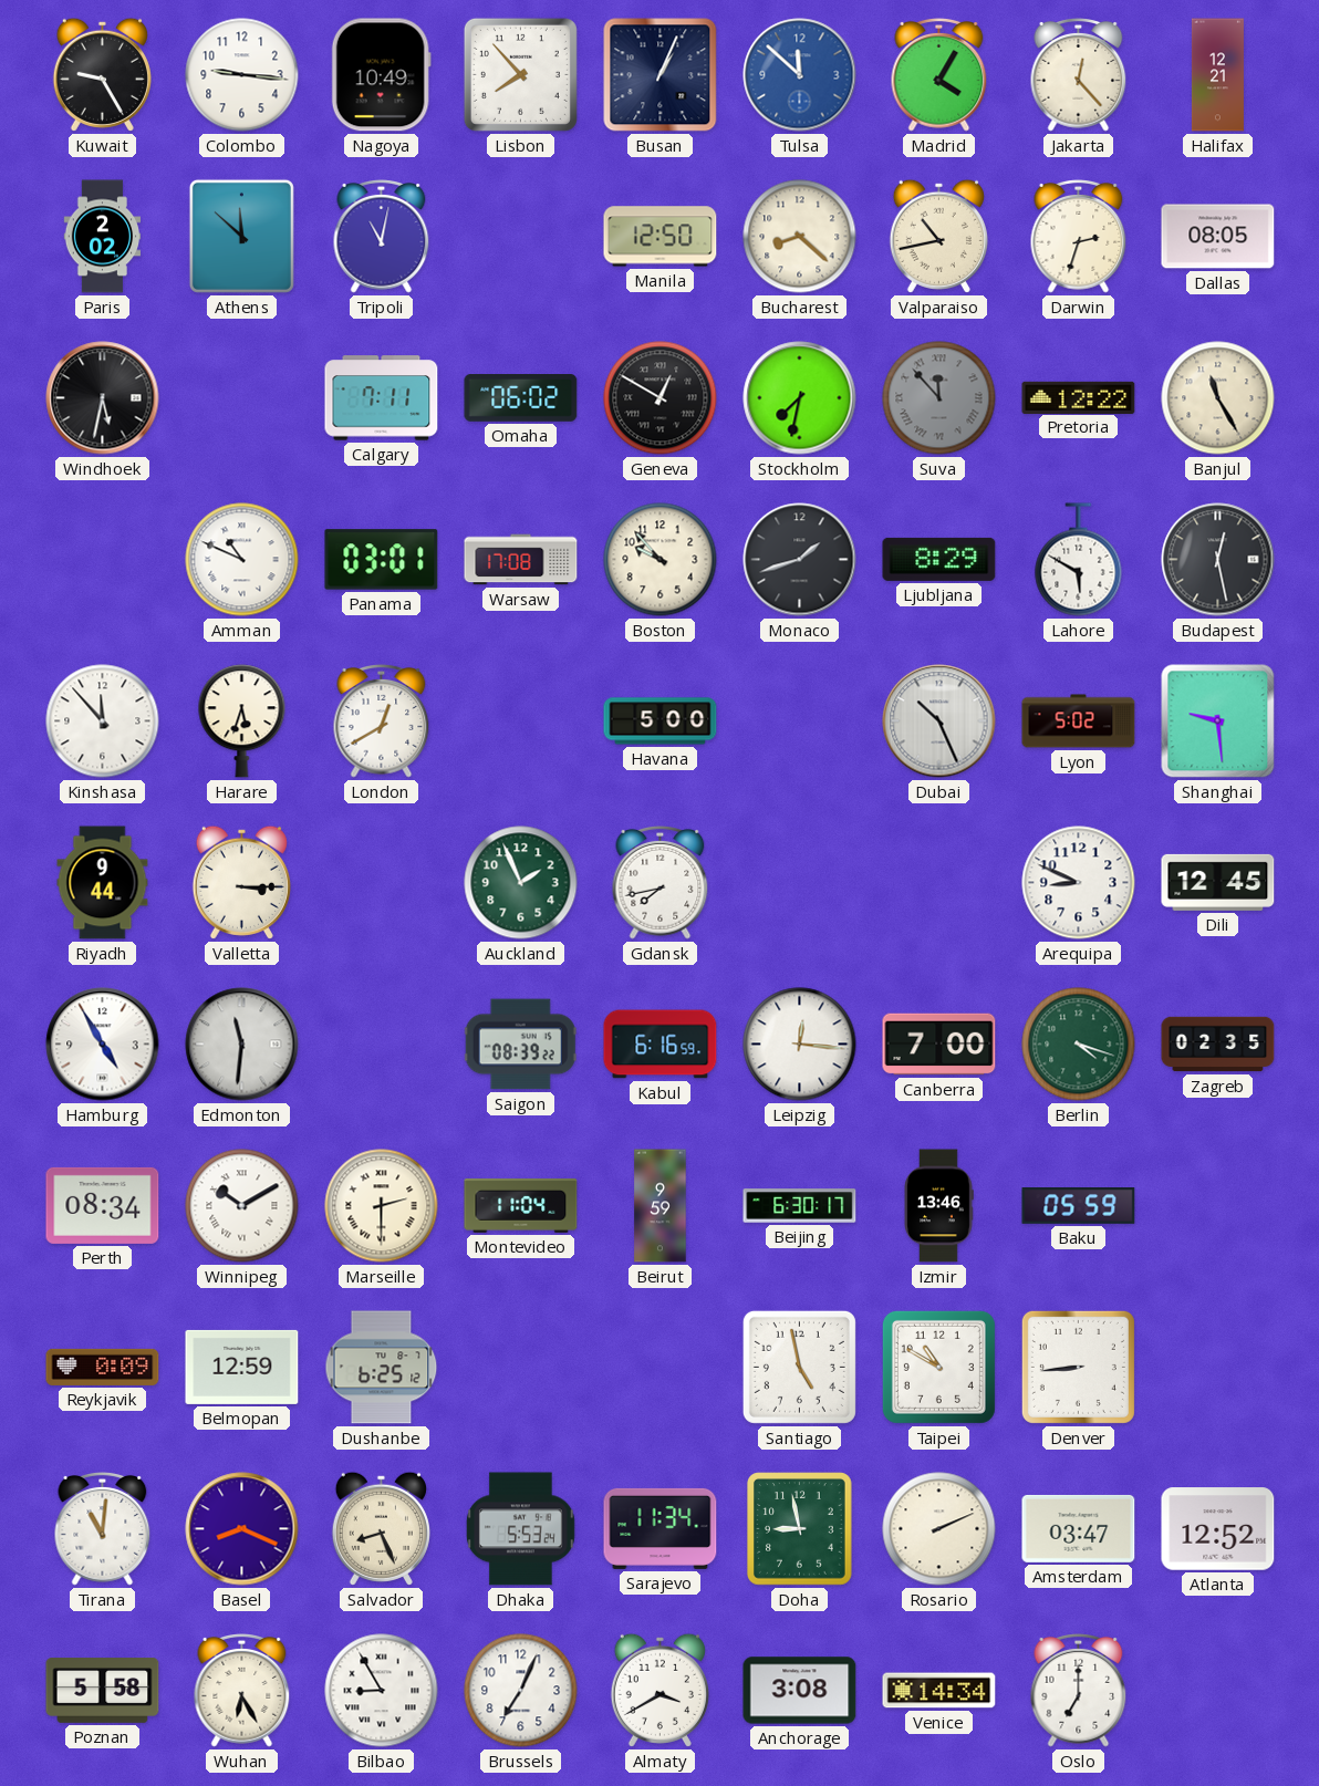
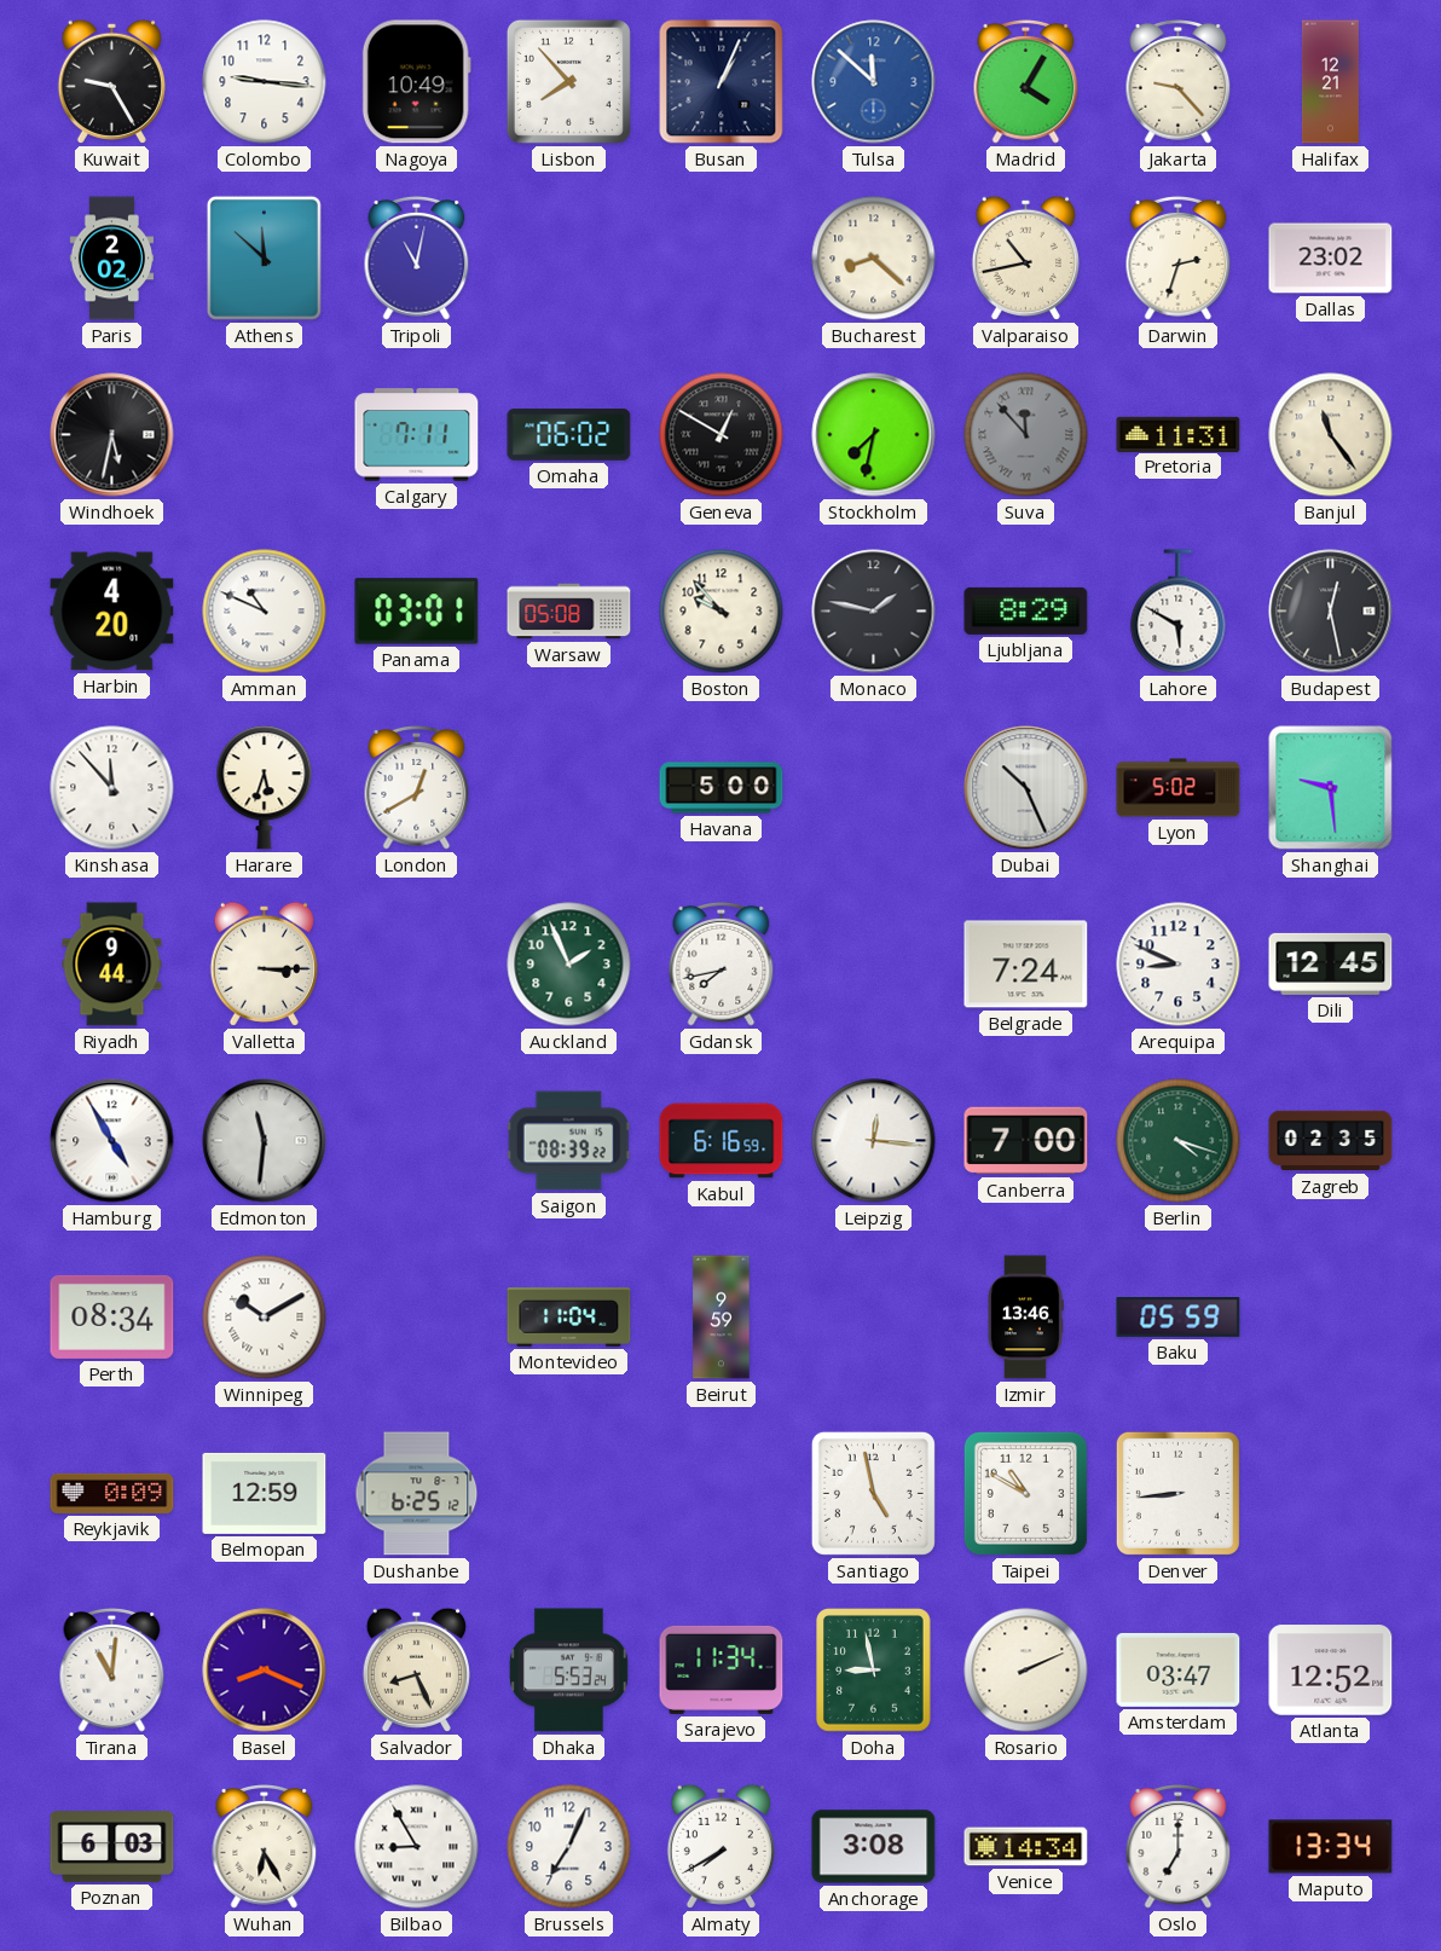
Jakarta: 12:23 -> 9:23
Manila: 12:50 -> none
Dallas: 08:05 -> 23:02
Pretoria: 12:22 -> 11:31
Banjul: 11:25 -> 11:24
Harbin: none -> 4:20
Warsaw: 17:08 -> 05:08
Monaco: 1:42 -> 1:47
Belgrade: none -> 7:24
Marseille: 2:30 -> none
Beijing: 6:30 -> none
Poznan: 5:58 -> 6:03
Almaty: 3:40 -> 7:40
Maputo: none -> 13:34
